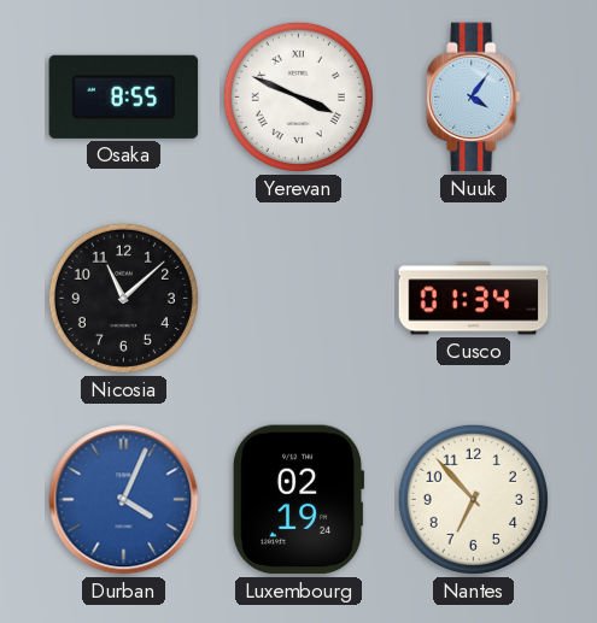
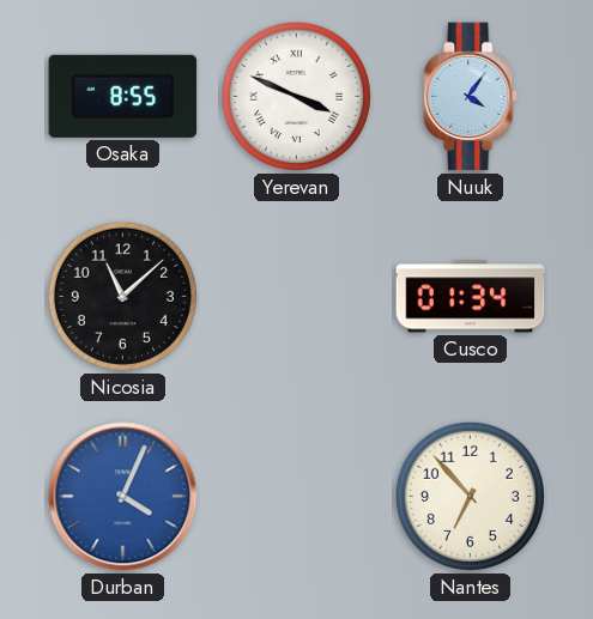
Luxembourg: 02:19 -> none
